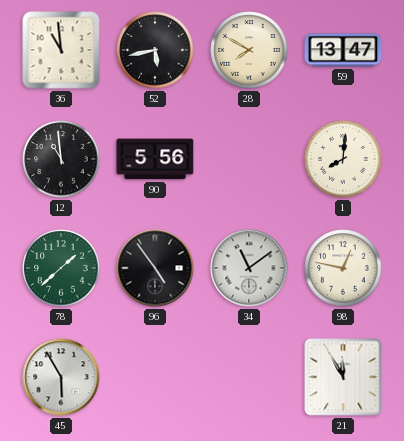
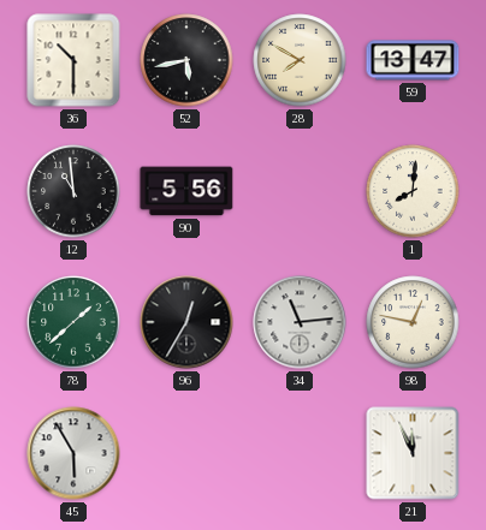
36: 10:59 -> 10:30
96: 4:54 -> 12:35
34: 11:09 -> 11:14
21: 11:55 -> 11:56
